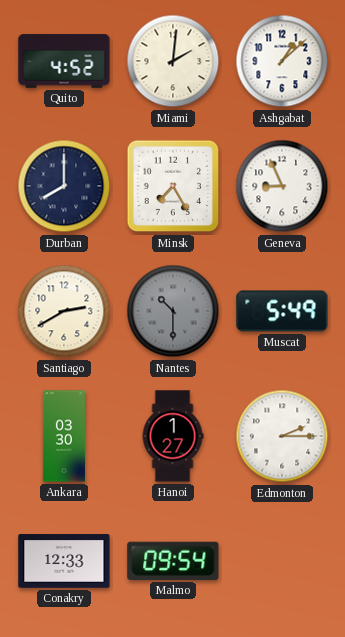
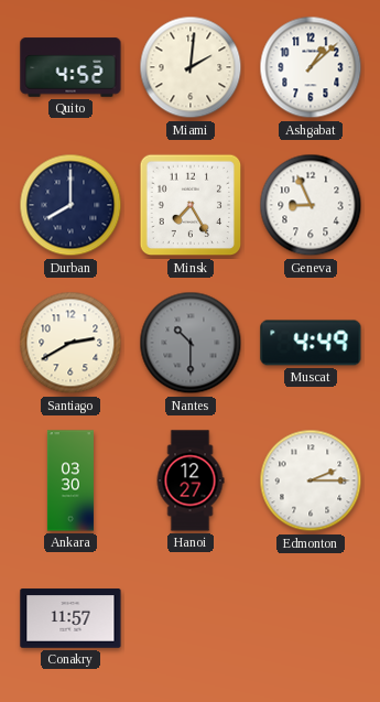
Muscat: 5:49 -> 4:49
Hanoi: 1:27 -> 12:27
Conakry: 12:33 -> 11:57
Malmo: 09:54 -> none
